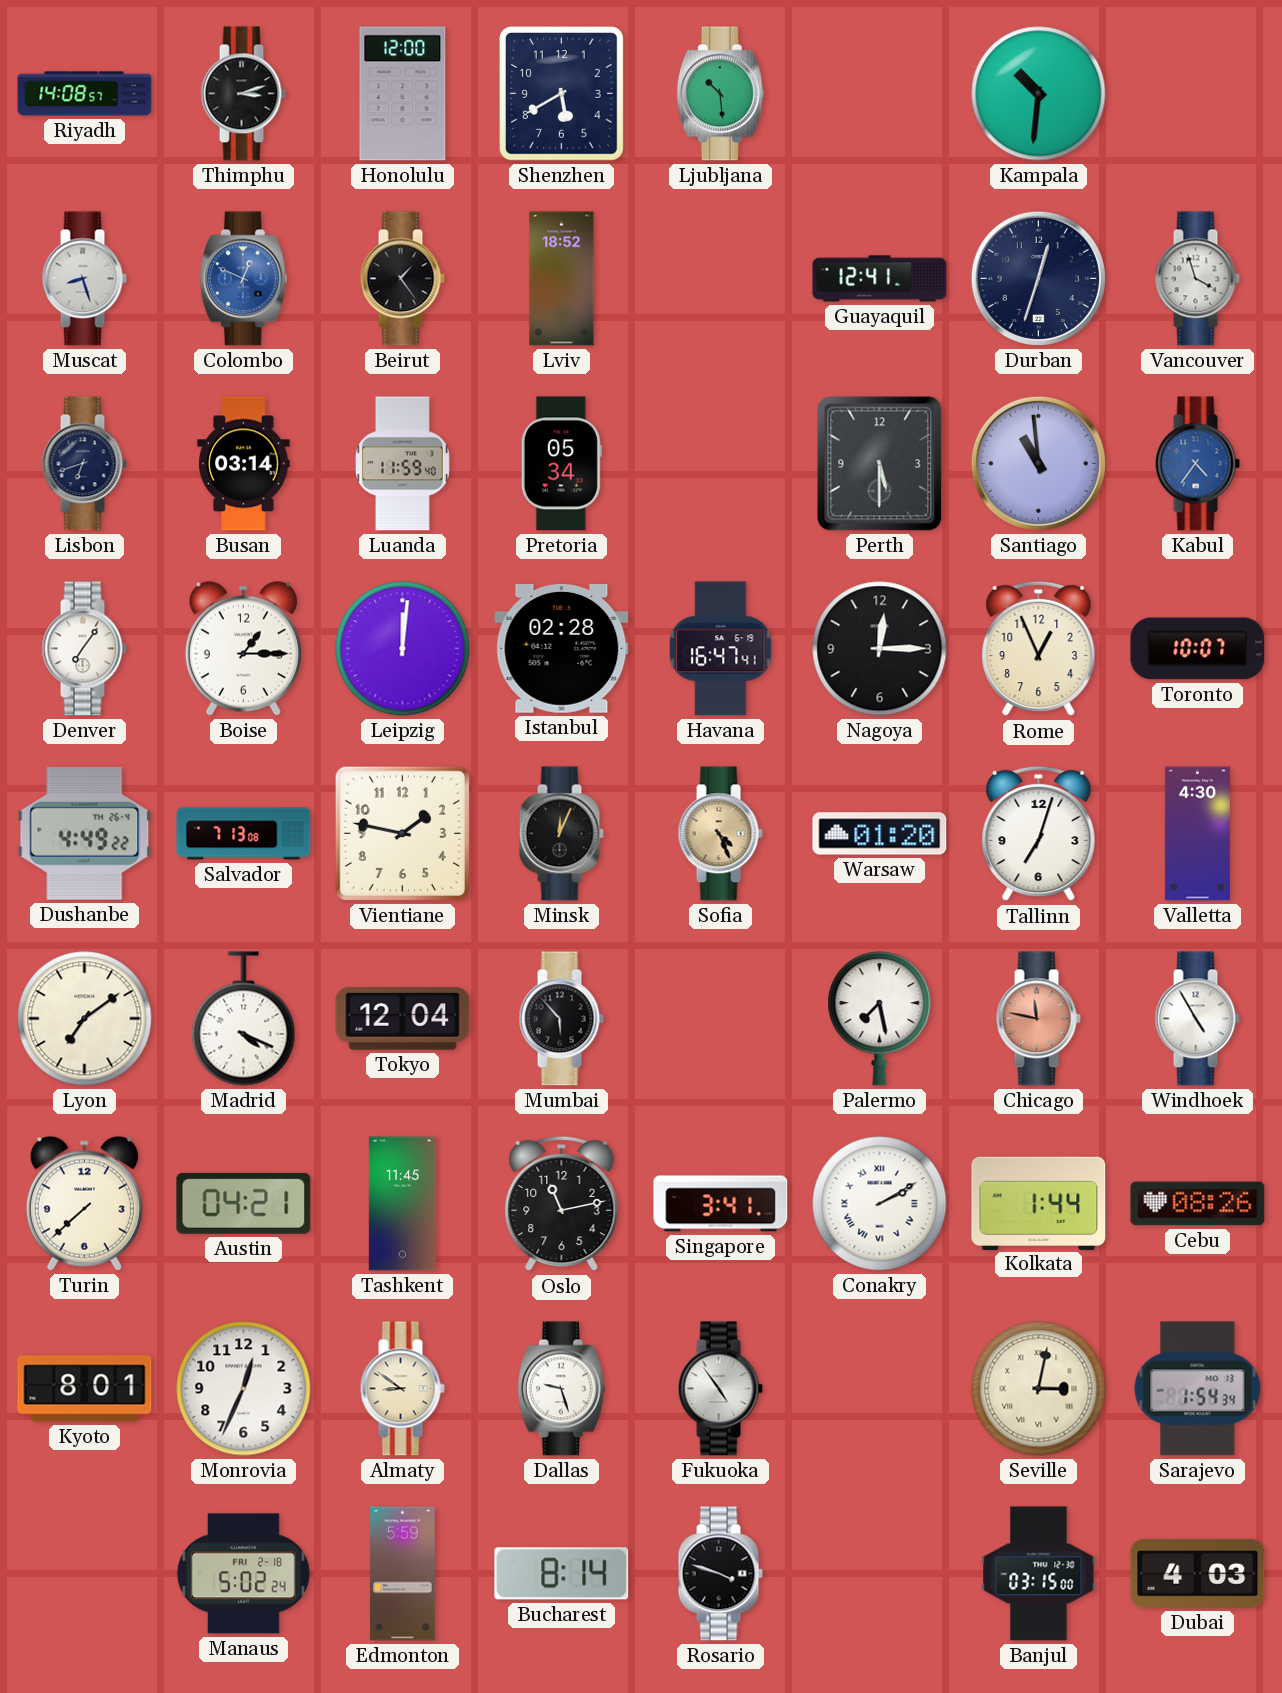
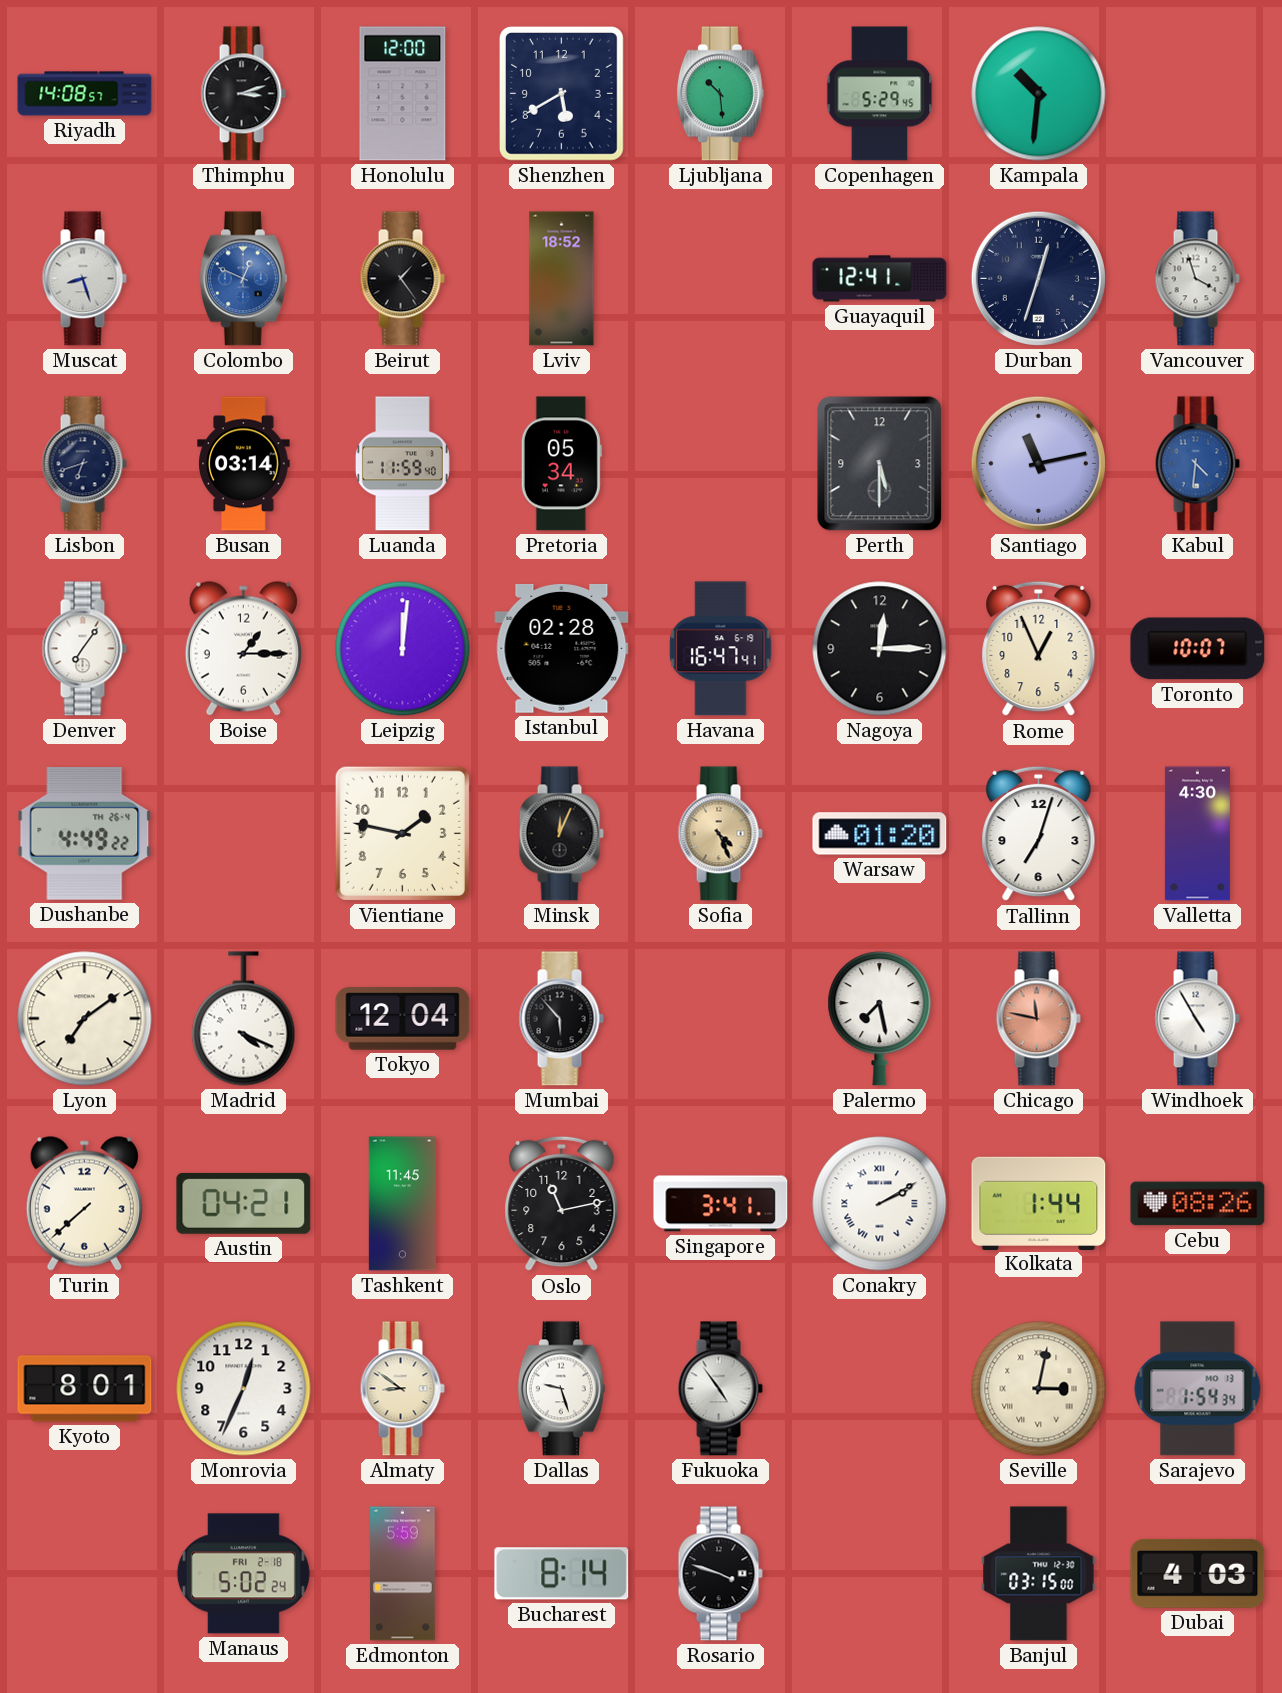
Copenhagen: none -> 5:29
Santiago: 10:59 -> 11:13
Kabul: 4:36 -> 4:31
Salvador: 7:13 -> none
